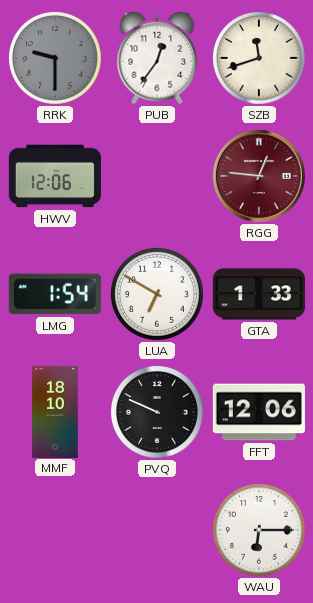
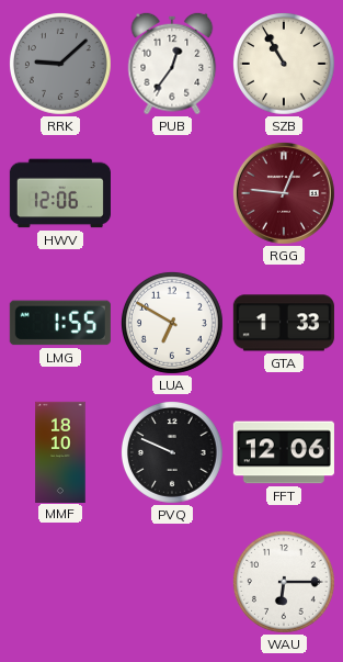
RRK: 9:30 -> 9:08
SZB: 11:42 -> 10:55
LMG: 1:54 -> 1:55
